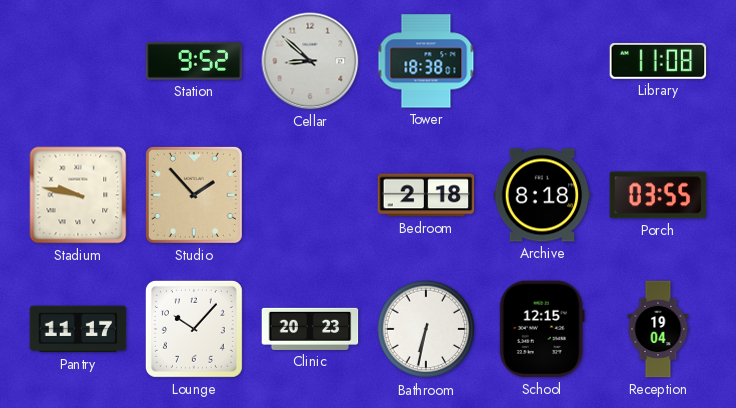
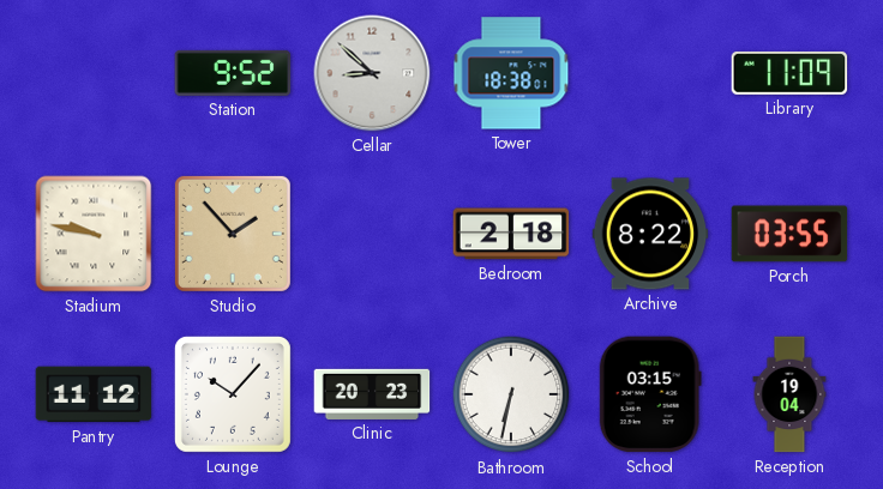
Library: 11:08 -> 11:09
Archive: 8:18 -> 8:22
Pantry: 11:17 -> 11:12
School: 12:15 -> 03:15
